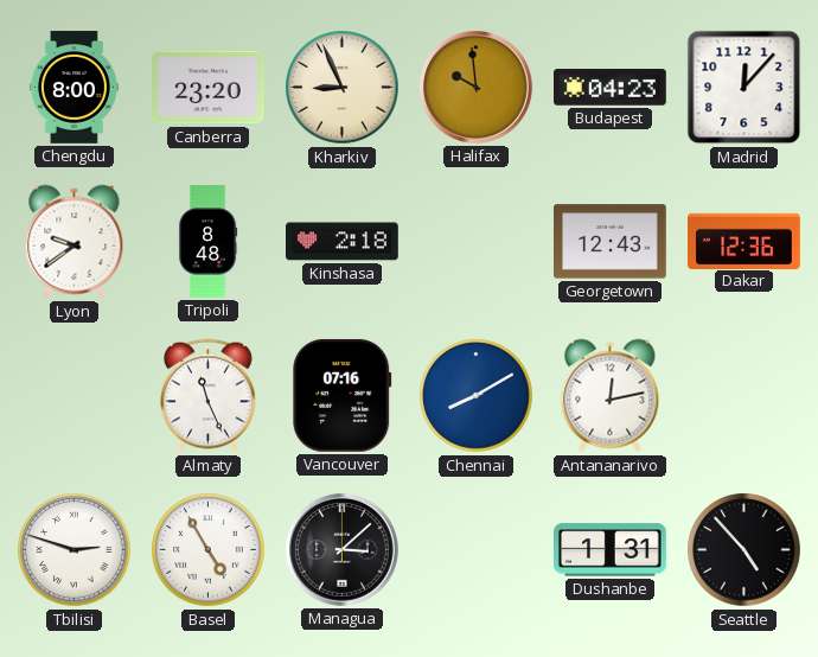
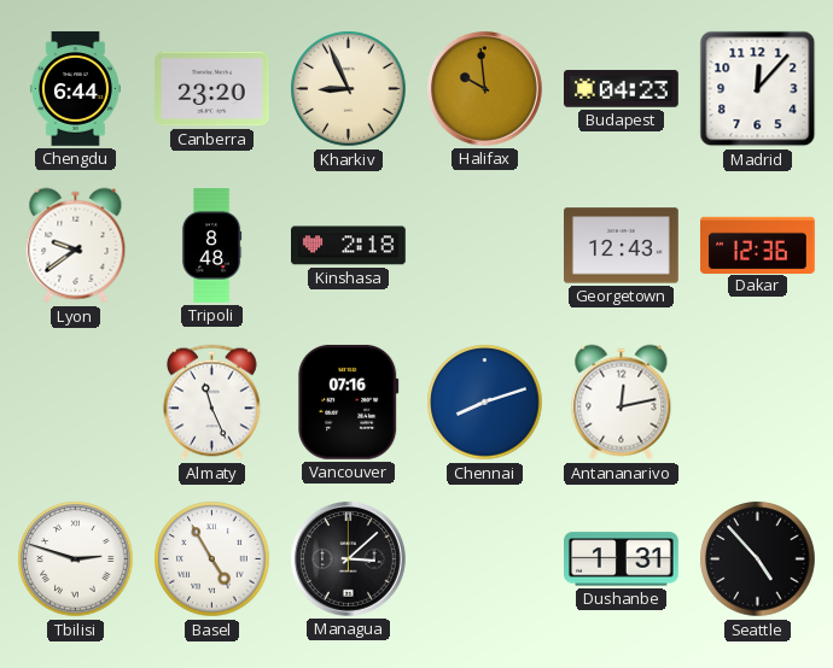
Chengdu: 8:00 -> 6:44
Chennai: 8:10 -> 8:12
